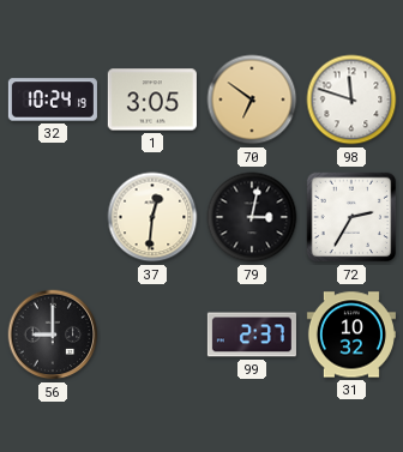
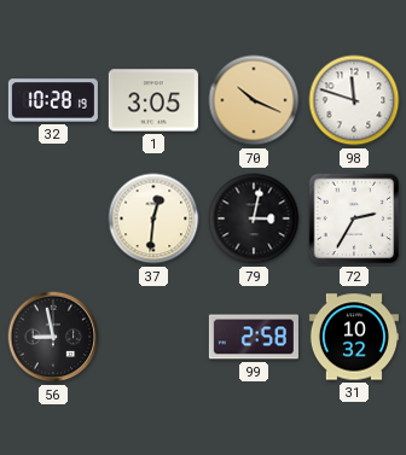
32: 10:24 -> 10:28
70: 6:51 -> 10:19
56: 9:00 -> 8:58
99: 2:37 -> 2:58
